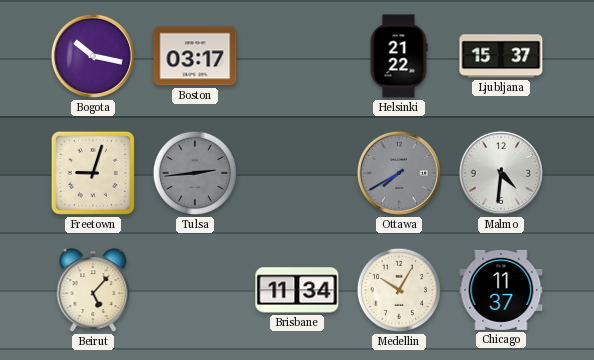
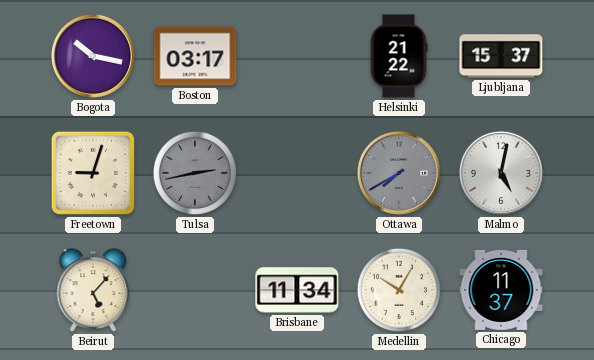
Tulsa: 2:44 -> 2:43
Malmo: 4:31 -> 5:02
